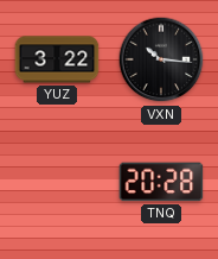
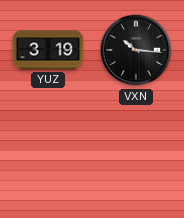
YUZ: 3:22 -> 3:19
TNQ: 20:28 -> none
